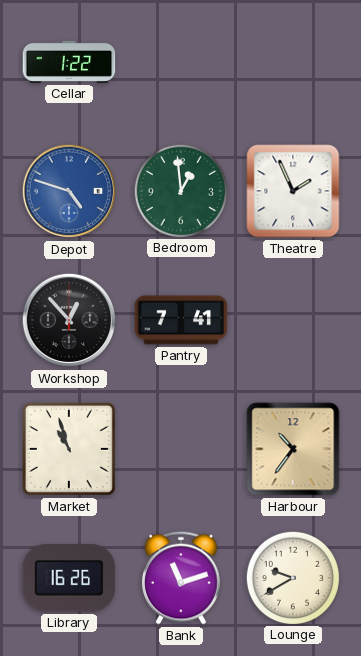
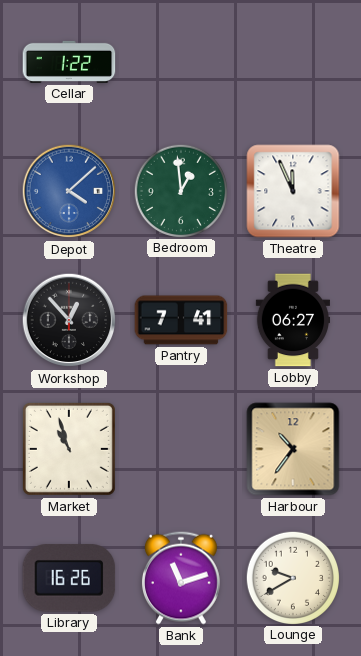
Depot: 4:48 -> 4:08
Theatre: 1:56 -> 11:56
Lobby: none -> 06:27
